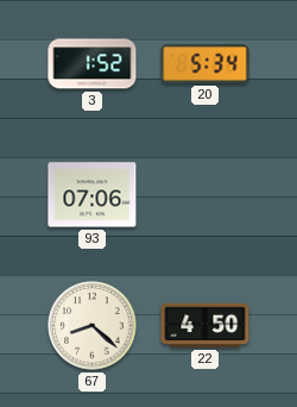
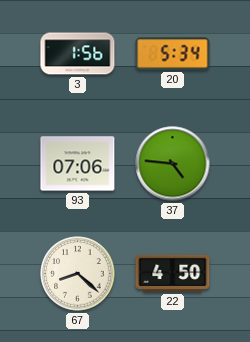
3: 1:52 -> 1:56
37: none -> 4:46
